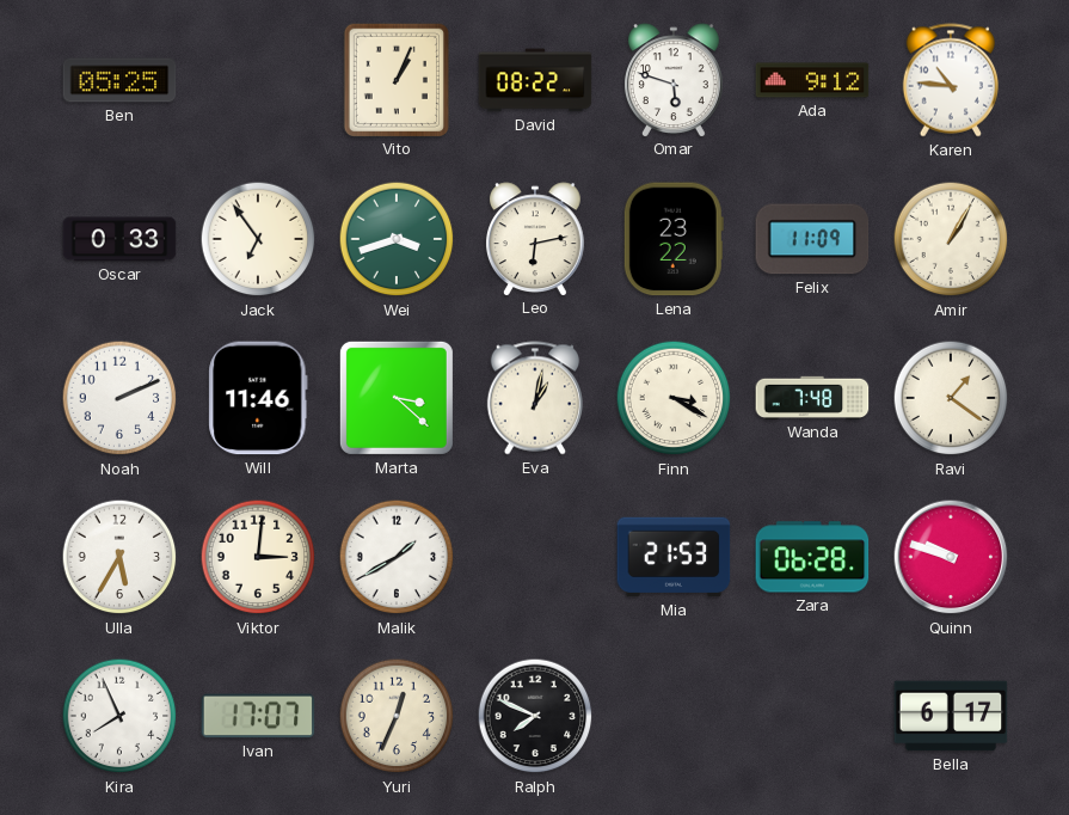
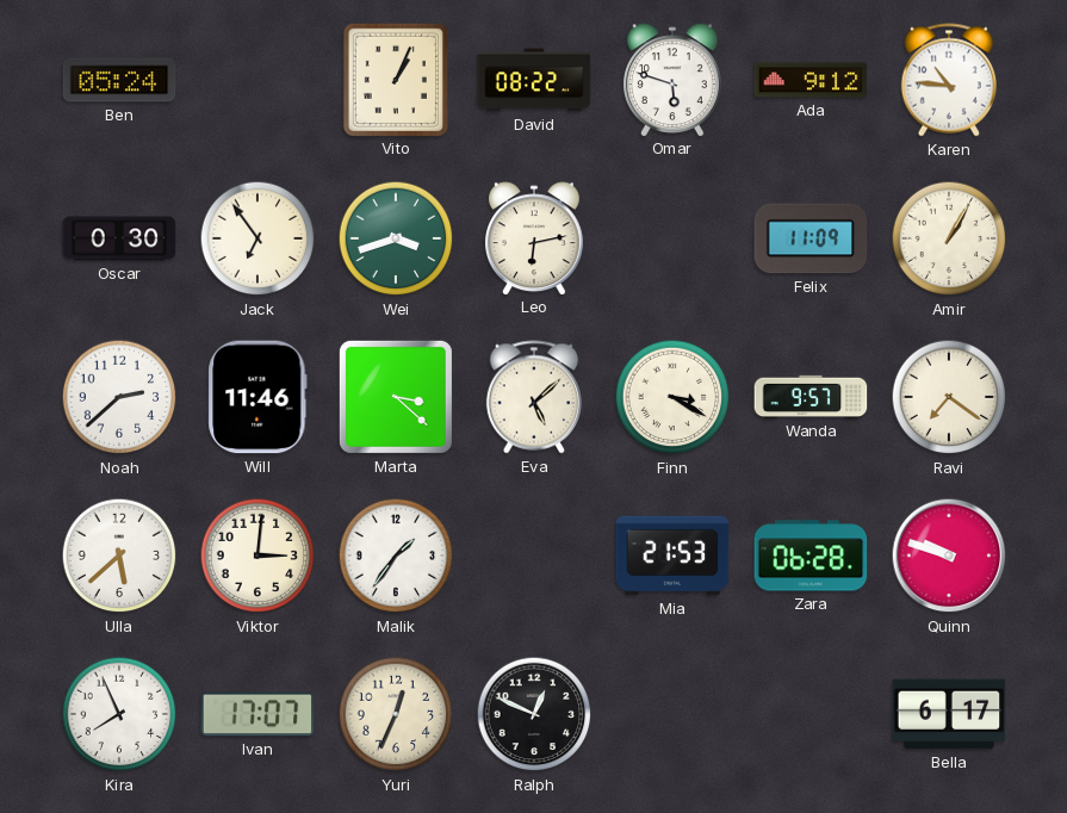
Ben: 05:25 -> 05:24
Oscar: 0:33 -> 0:30
Lena: 23:22 -> none
Noah: 2:11 -> 2:38
Eva: 1:02 -> 5:08
Wanda: 7:48 -> 9:57
Ravi: 1:21 -> 7:21
Ulla: 5:35 -> 5:38
Malik: 1:40 -> 1:36
Ralph: 7:49 -> 12:49
